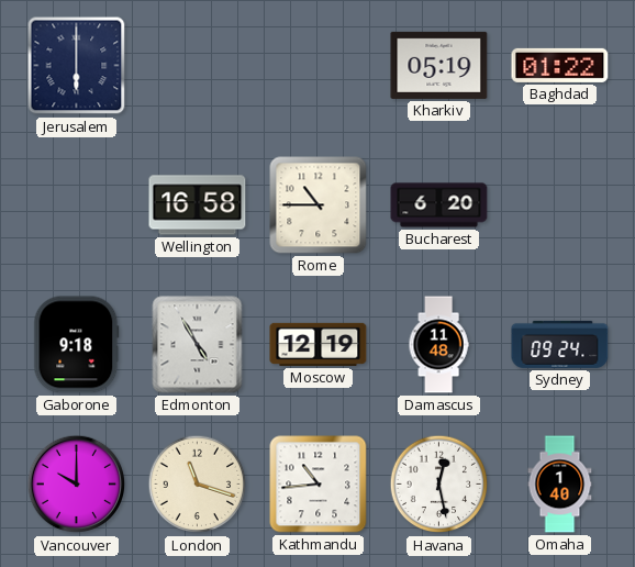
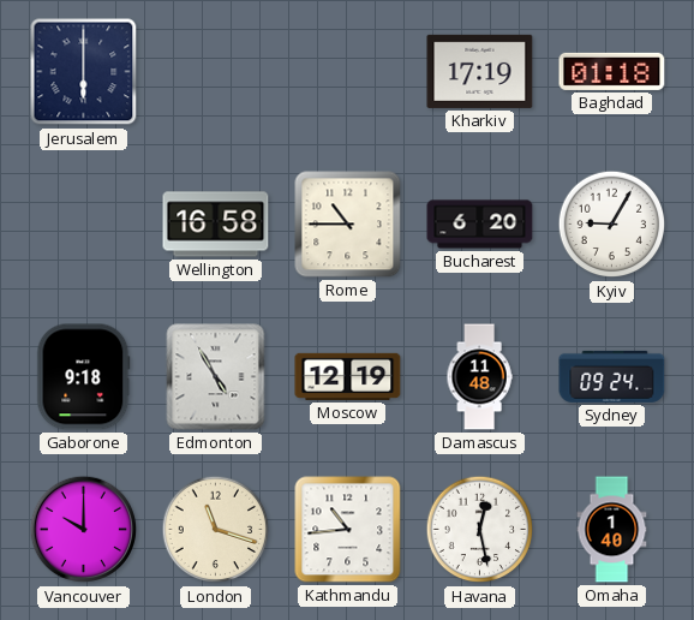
Kharkiv: 05:19 -> 17:19
Baghdad: 01:22 -> 01:18
Kyiv: none -> 9:05
